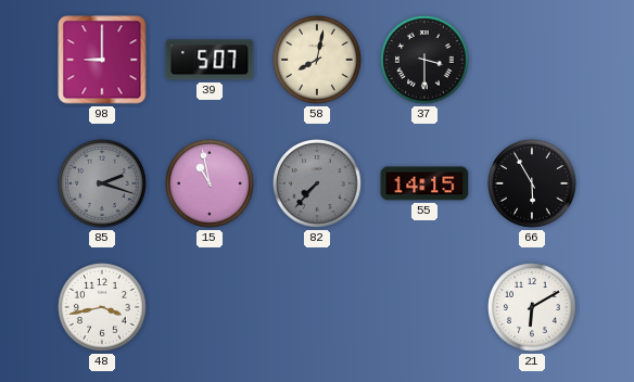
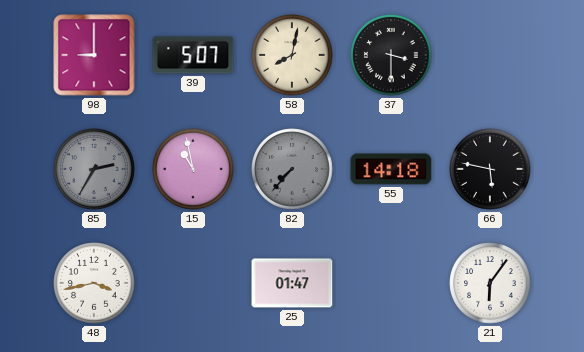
85: 2:18 -> 2:35
55: 14:15 -> 14:18
66: 5:55 -> 5:47
25: none -> 01:47
21: 6:10 -> 6:06
